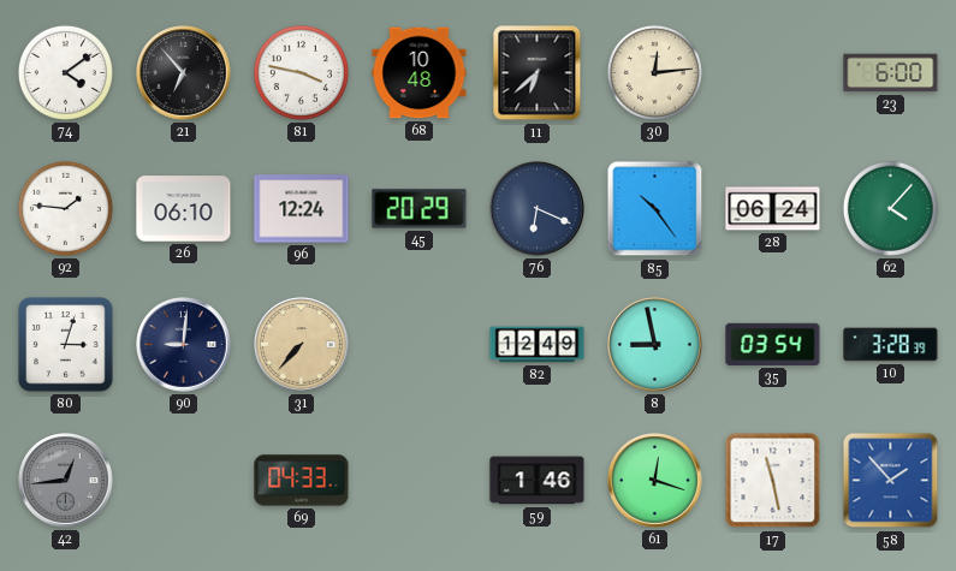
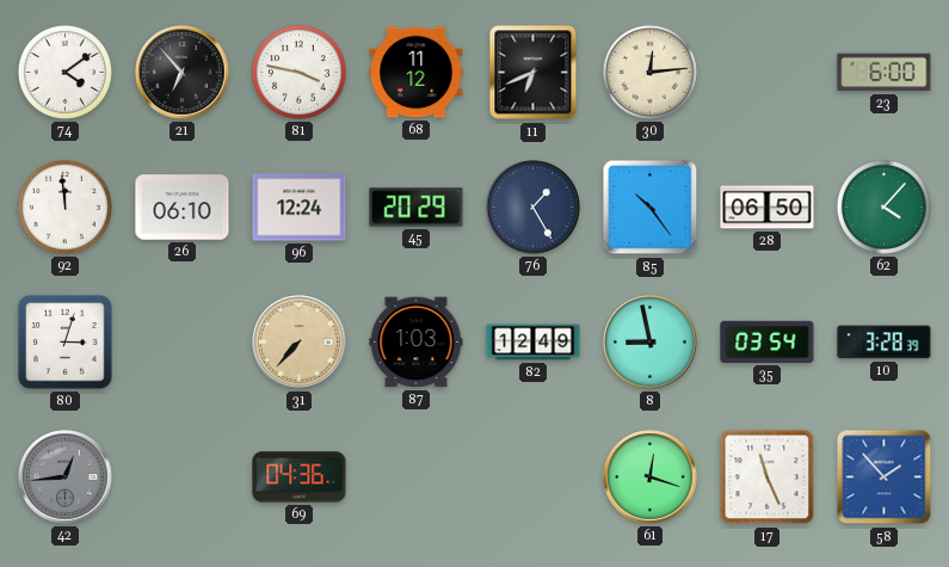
68: 10:48 -> 11:12
11: 6:38 -> 6:41
92: 1:46 -> 11:59
76: 6:19 -> 1:25
28: 06:24 -> 06:50
90: 9:01 -> none
87: none -> 1:03
69: 04:33 -> 04:36
59: 1:46 -> none
17: 11:28 -> 11:26
